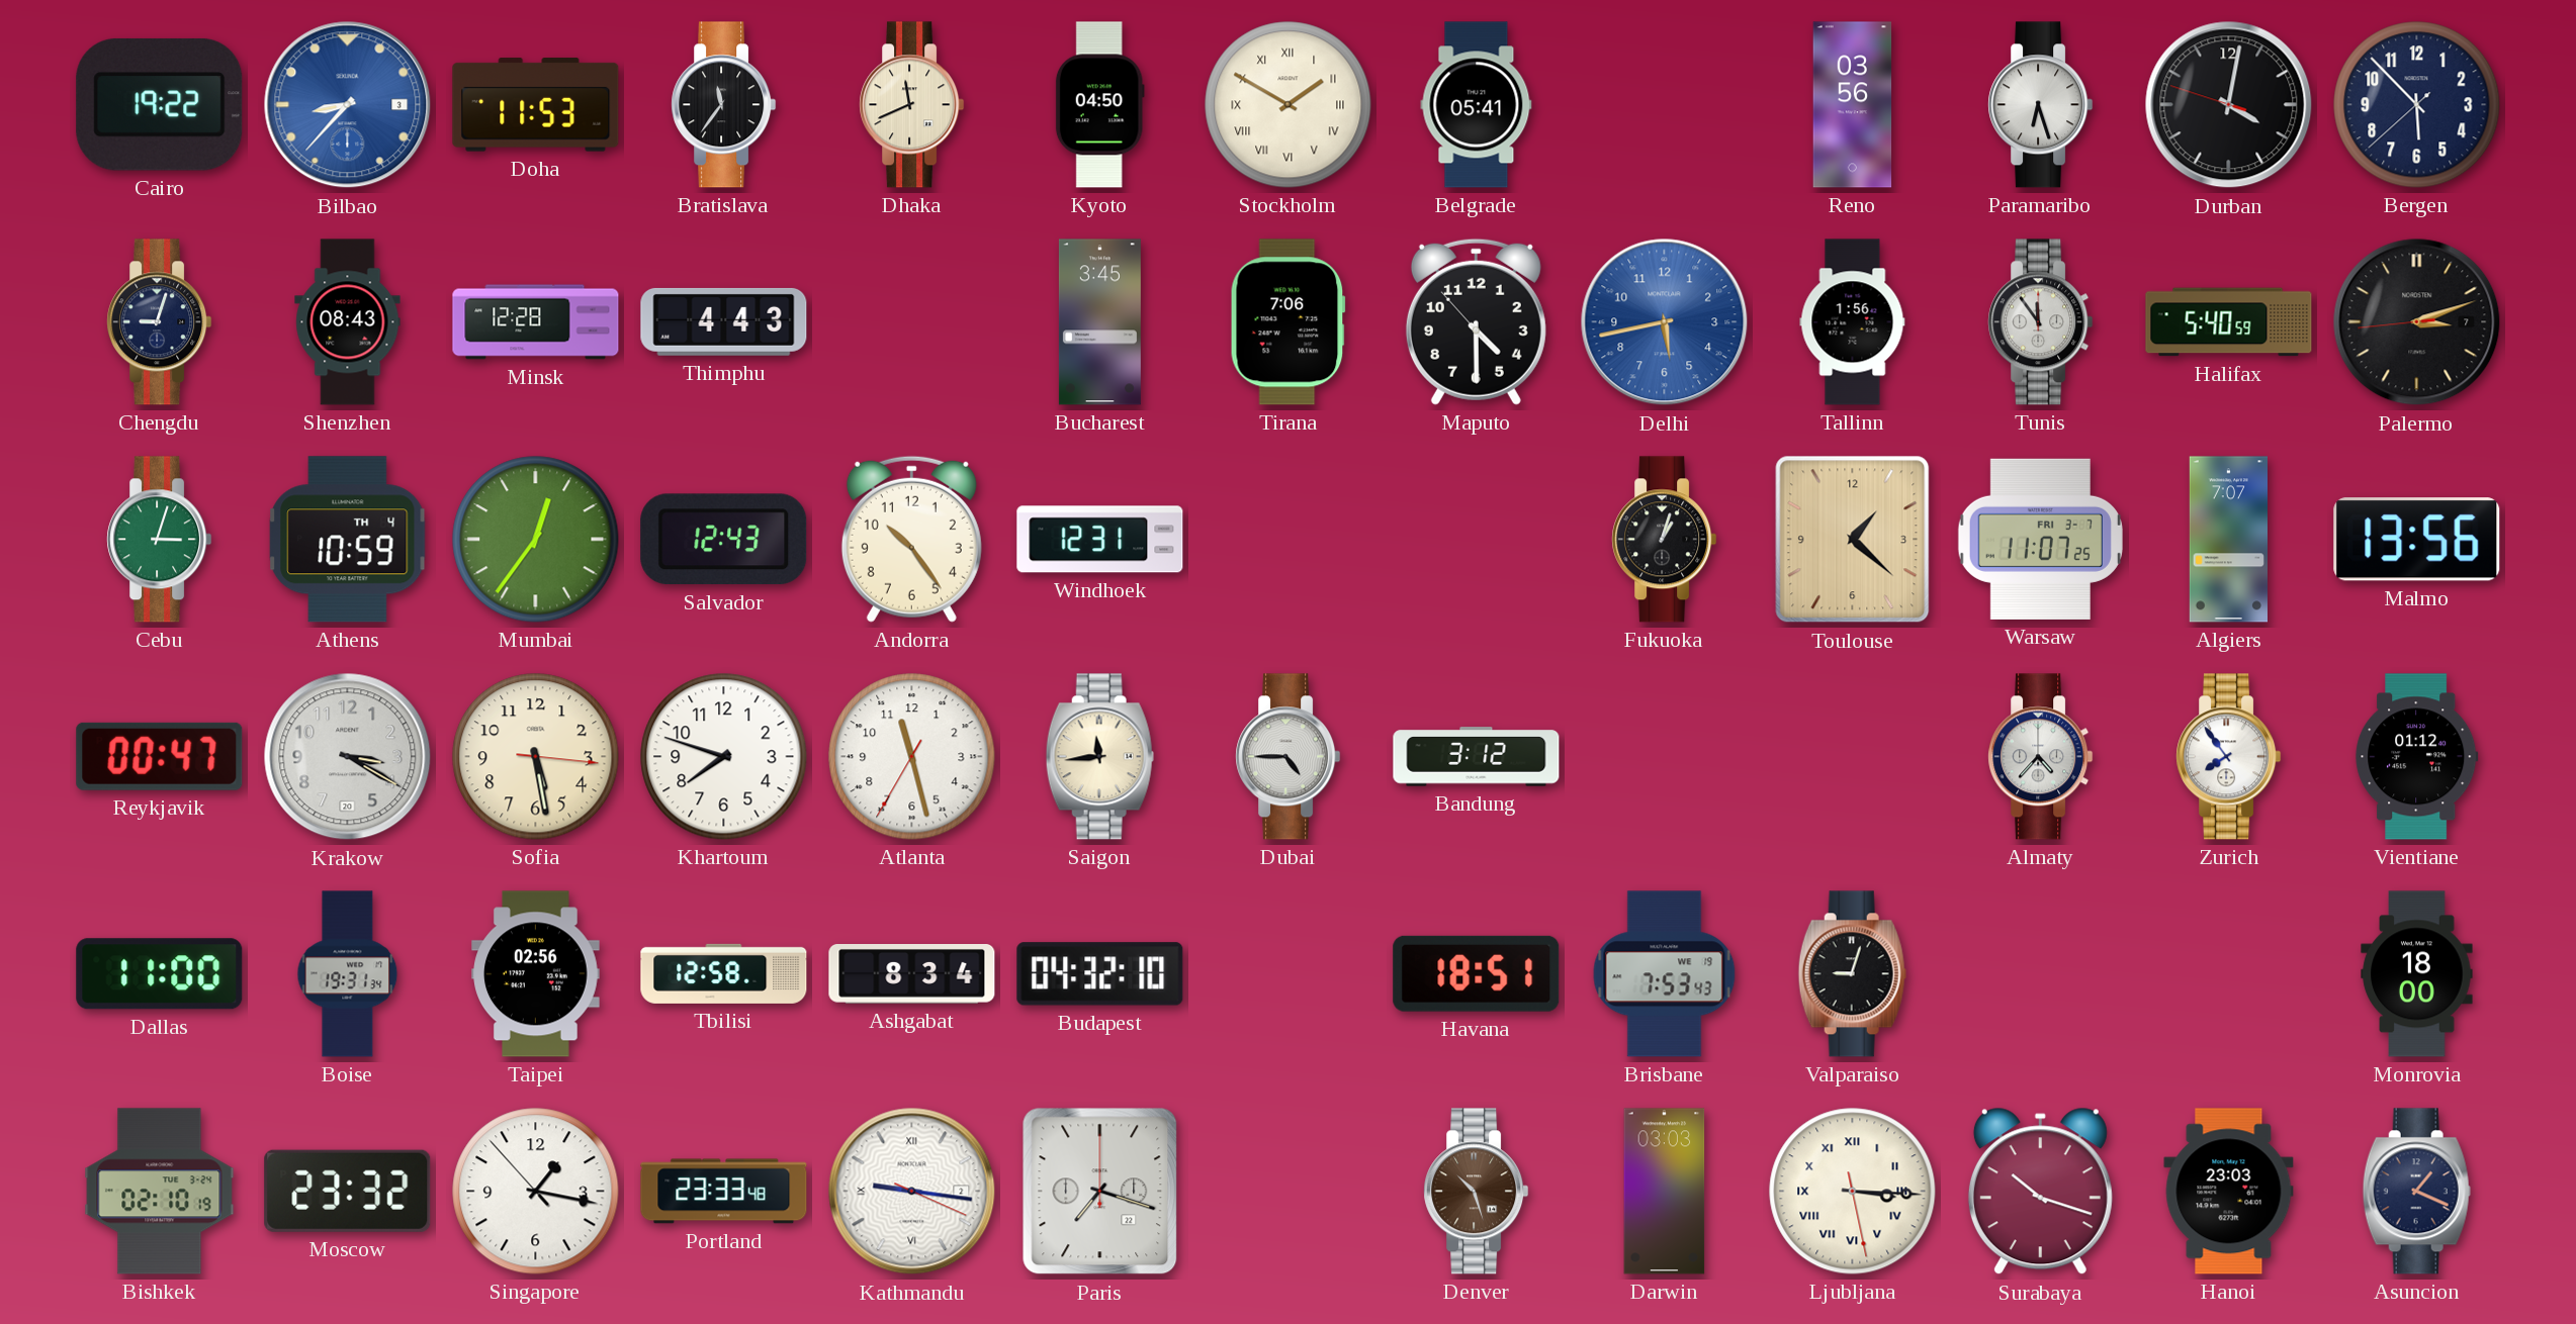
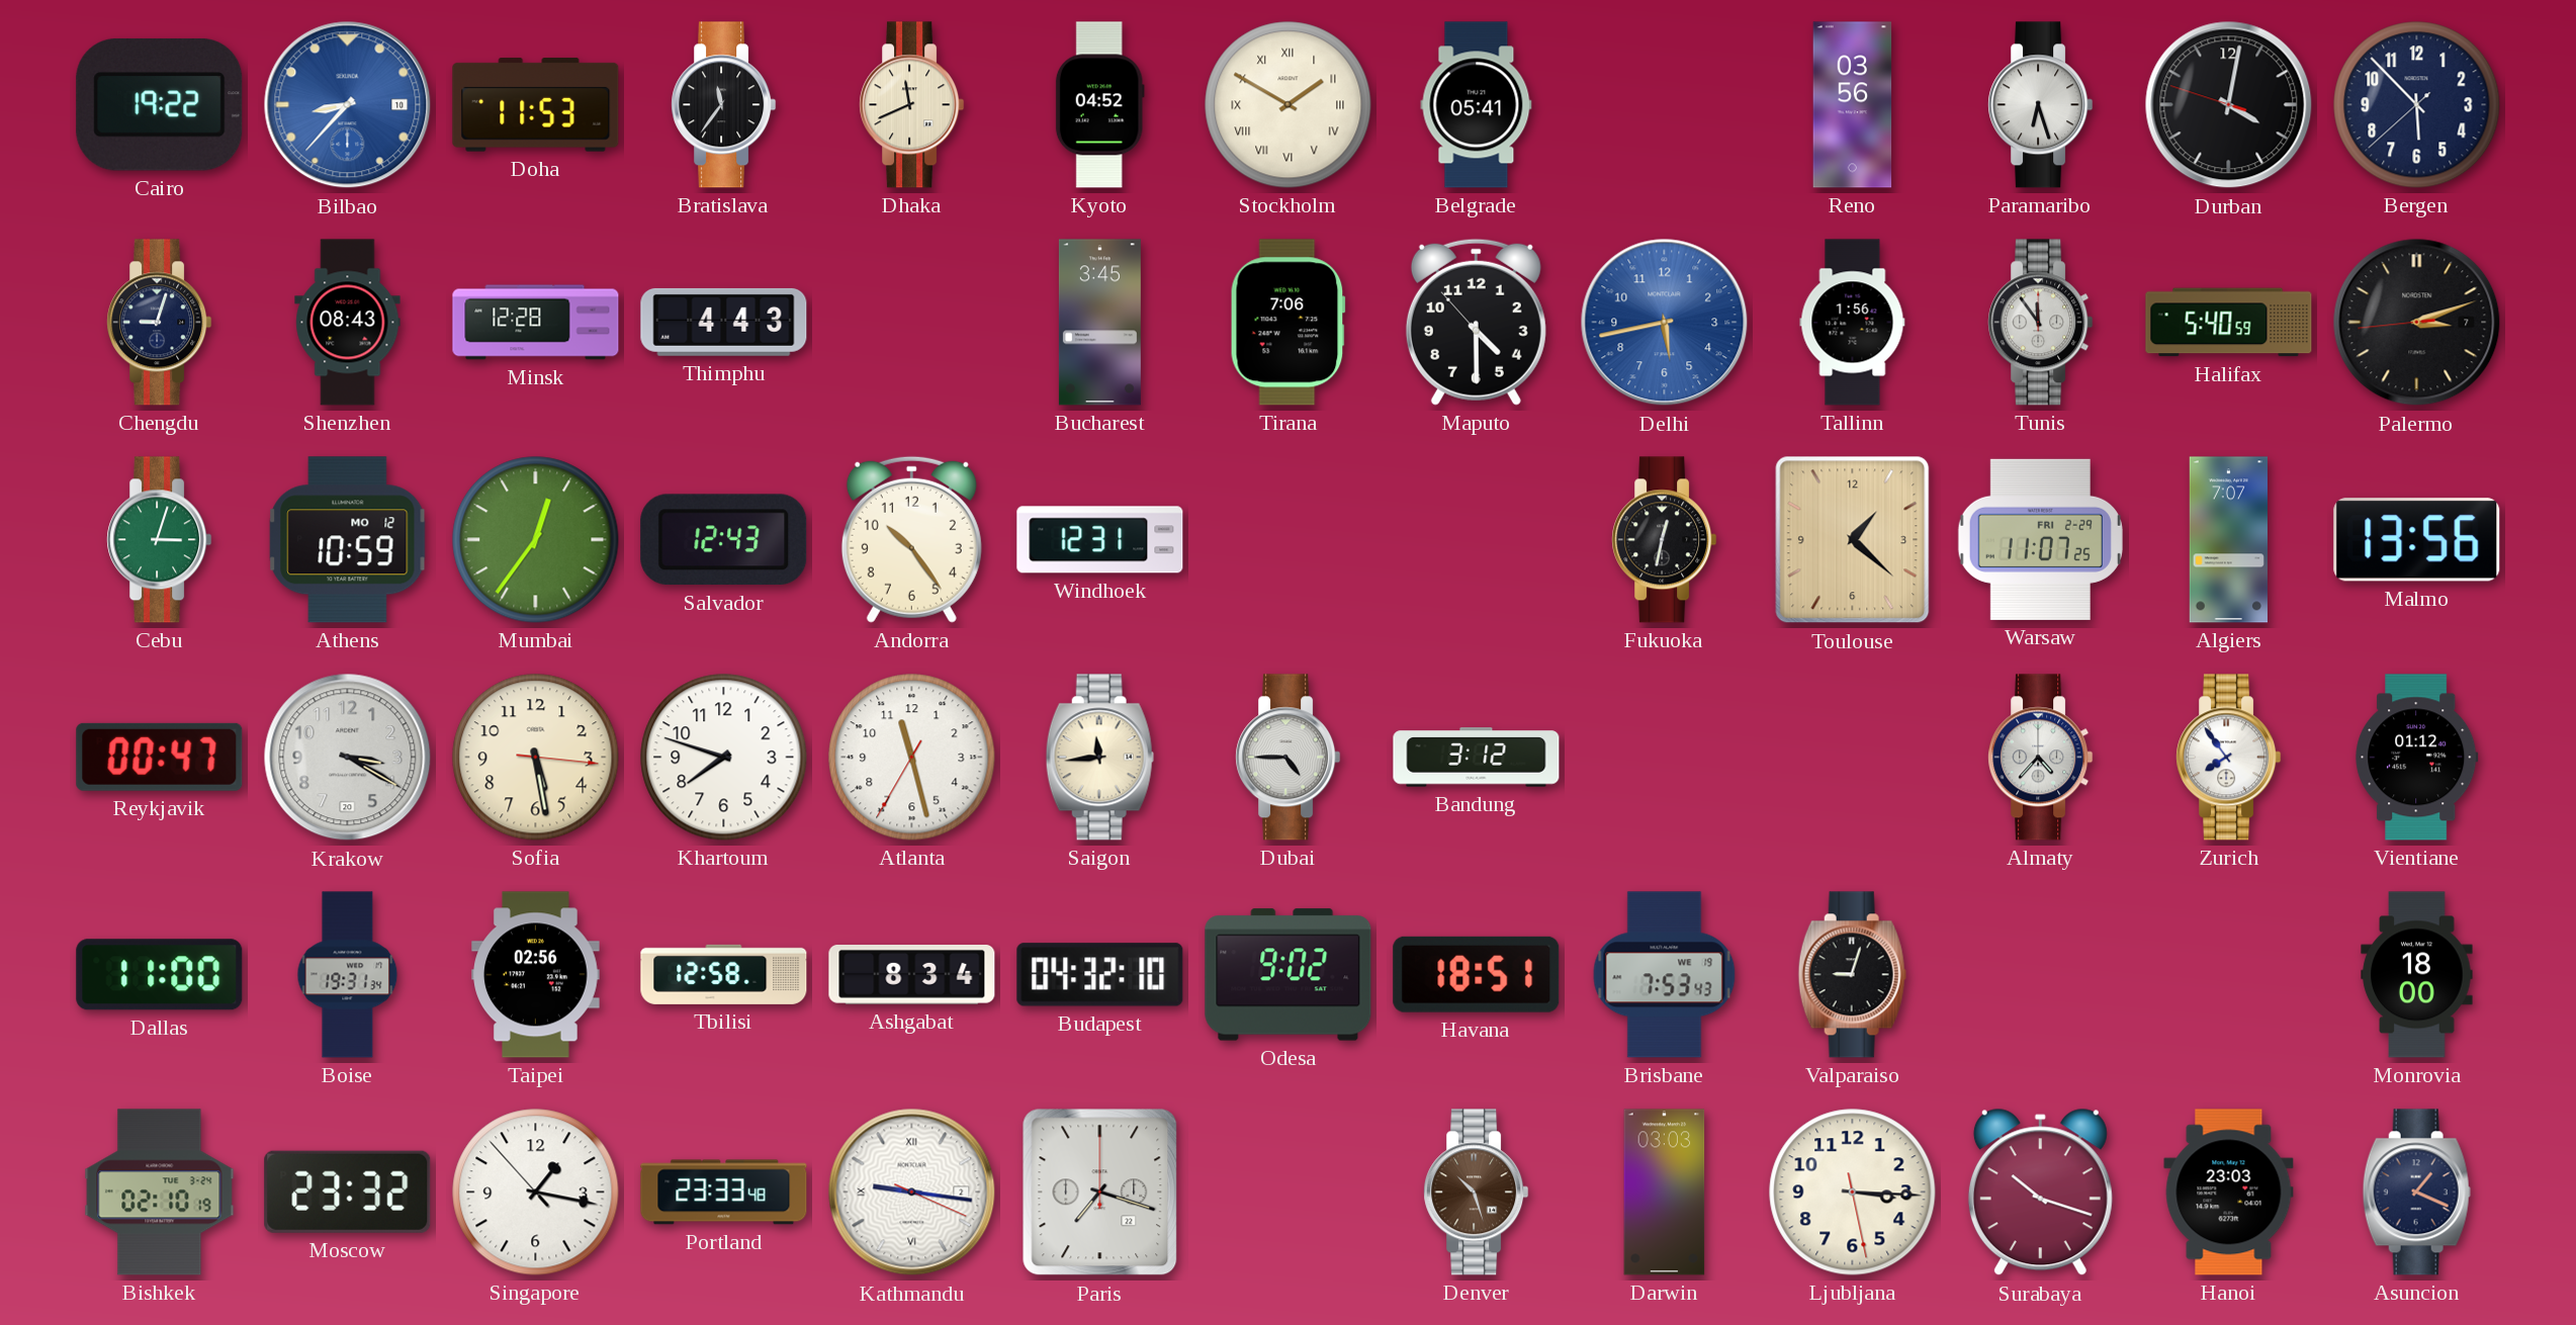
Bilbao date: 3 -> 10
Kyoto: 04:50 -> 04:52
Athens date: TH 4 -> MO 12
Fukuoka: 1:03 -> 12:32
Warsaw date: FRI 3-7 -> FRI 2-29
Odesa: none -> 9:02
Ljubljana numerals: Roman -> Arabic
